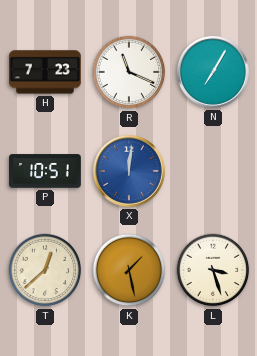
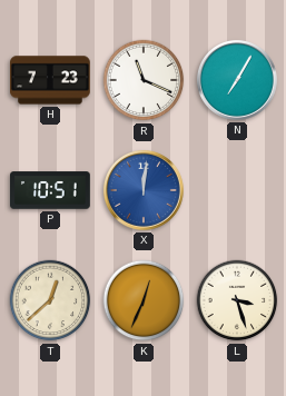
K: 1:28 -> 12:34
